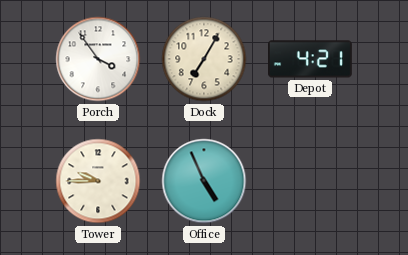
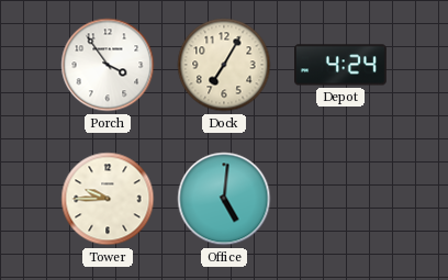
Depot: 4:21 -> 4:24
Office: 4:56 -> 5:01
